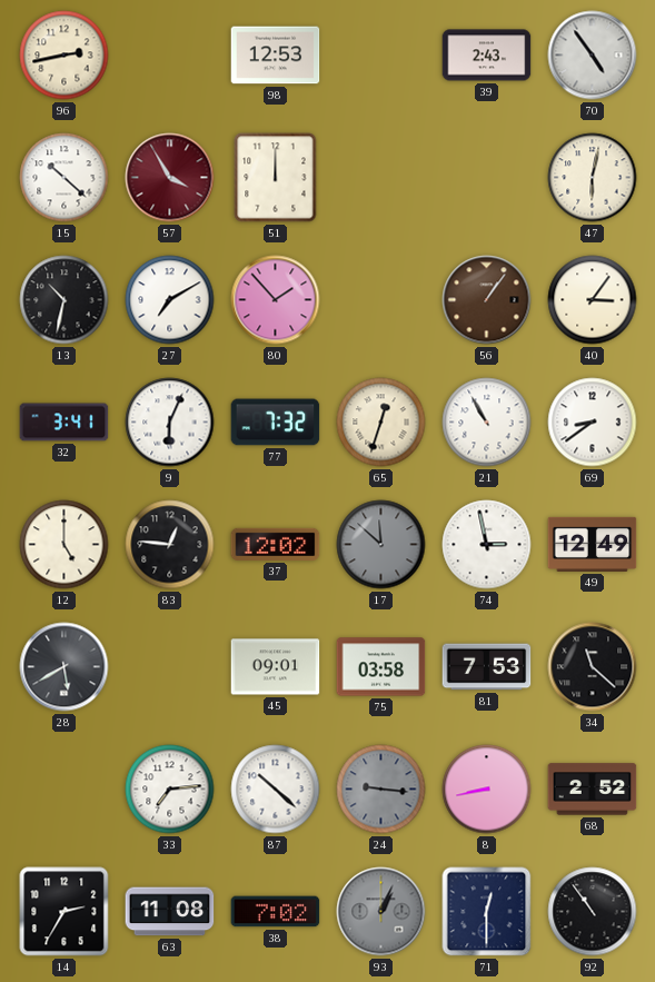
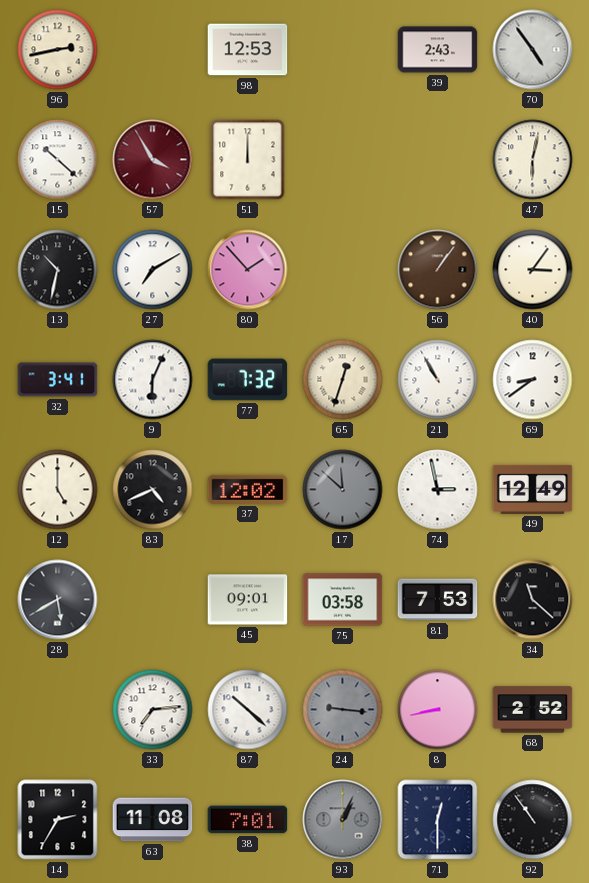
83: 12:46 -> 4:41
38: 7:02 -> 7:01
